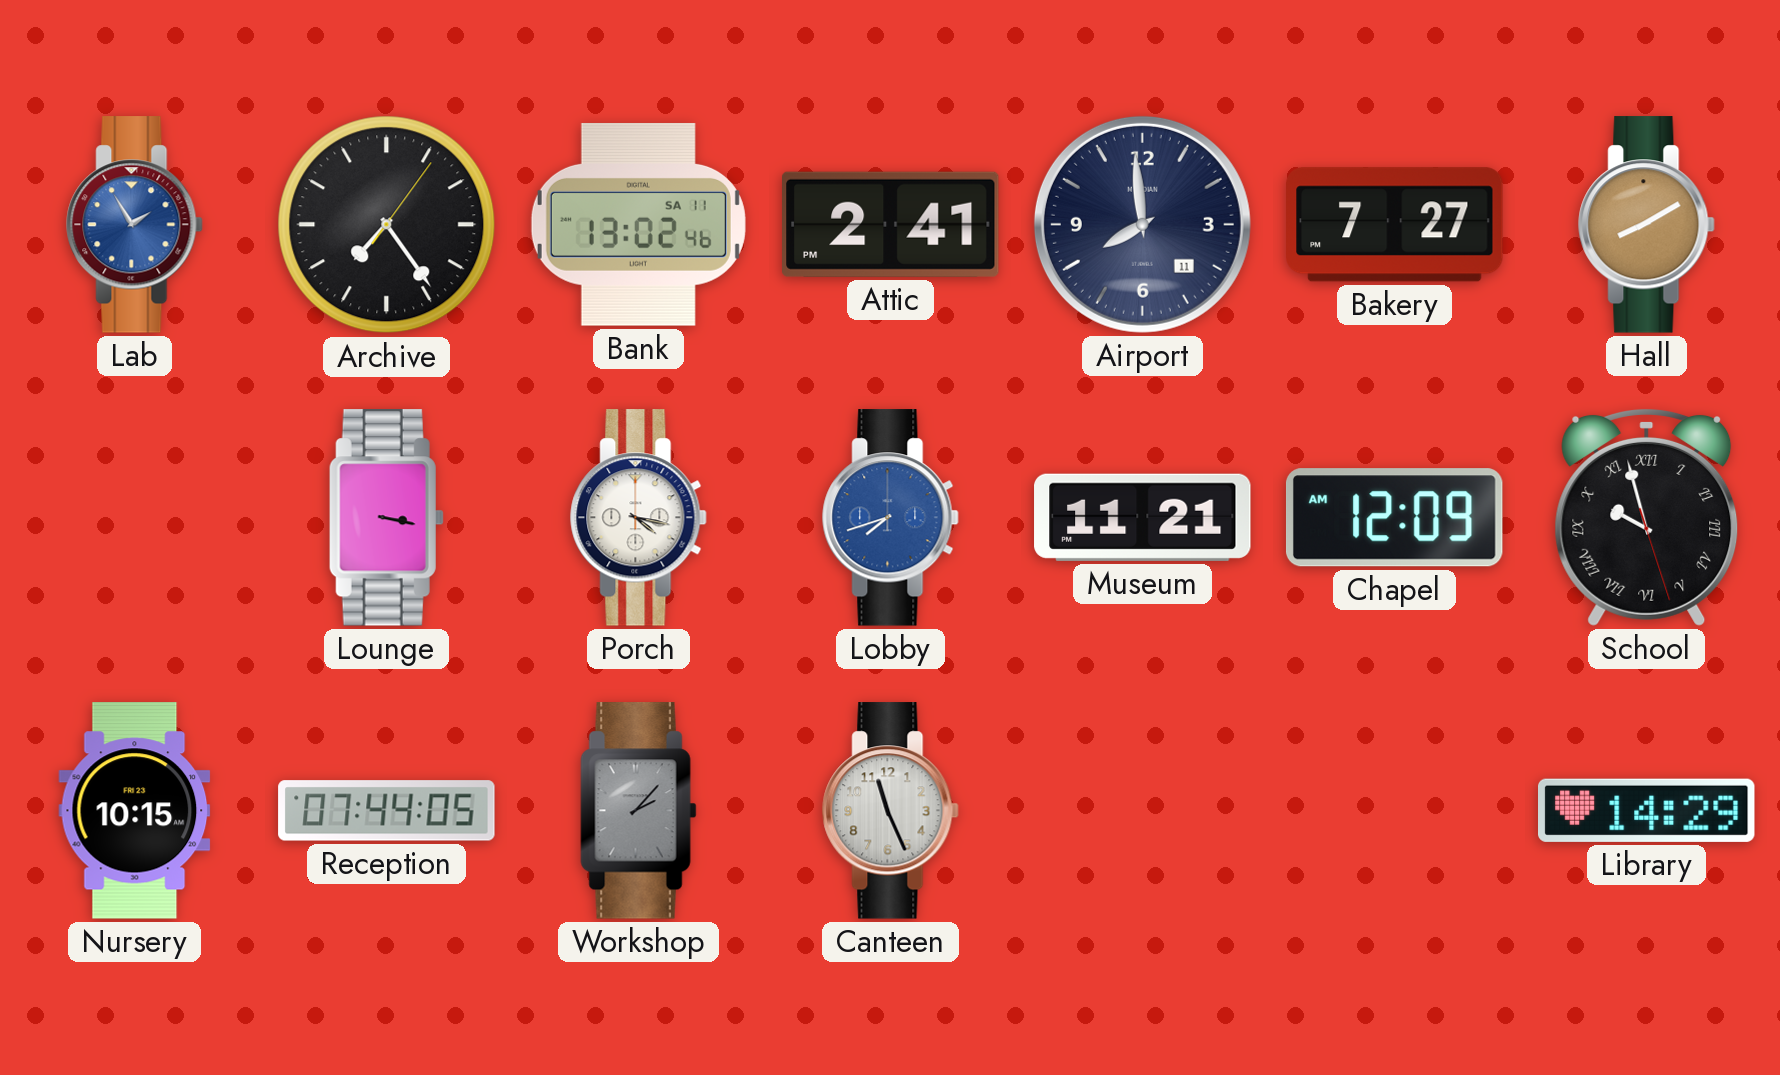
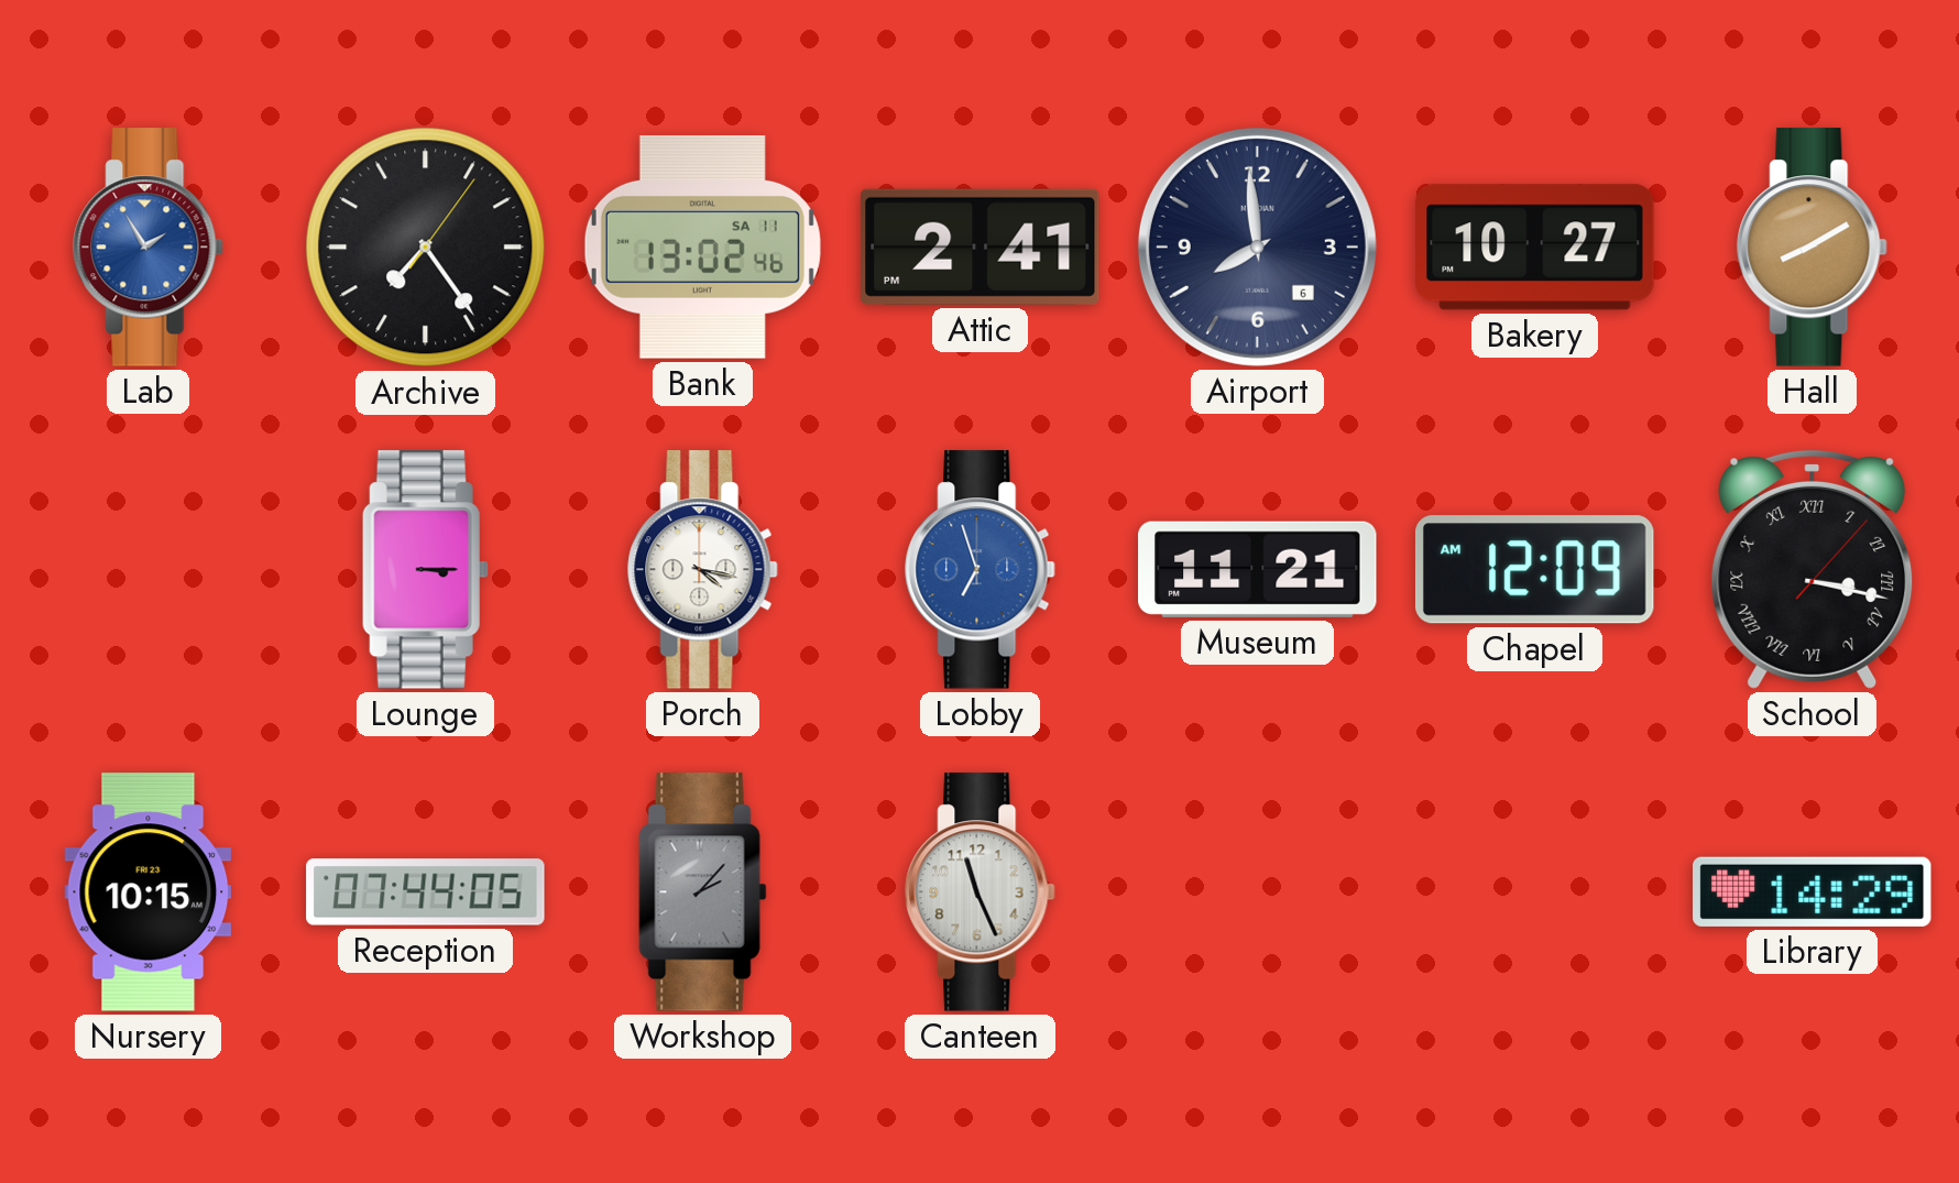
Airport date: 11 -> 6
Bakery: 7:27 -> 10:27
Lounge: 3:17 -> 3:15
Lobby: 7:42 -> 6:57
School: 9:57 -> 3:17
